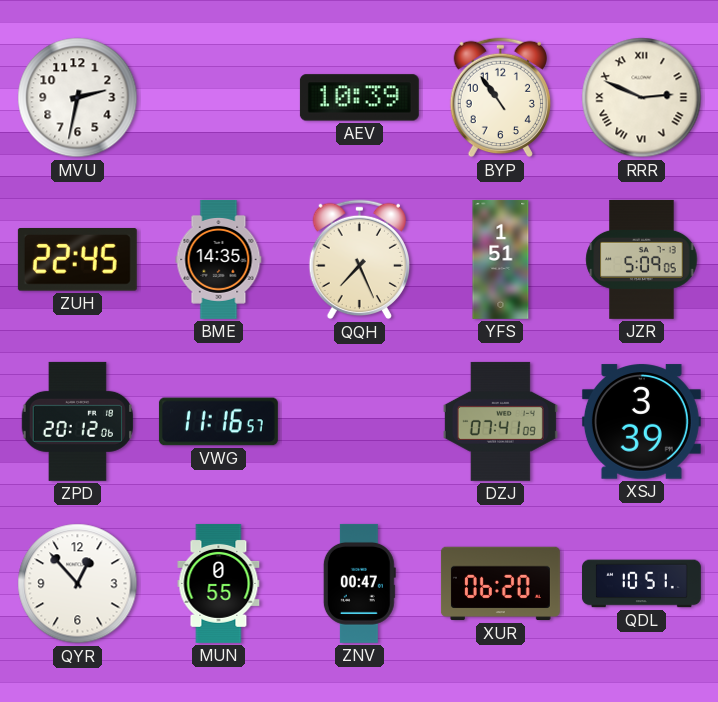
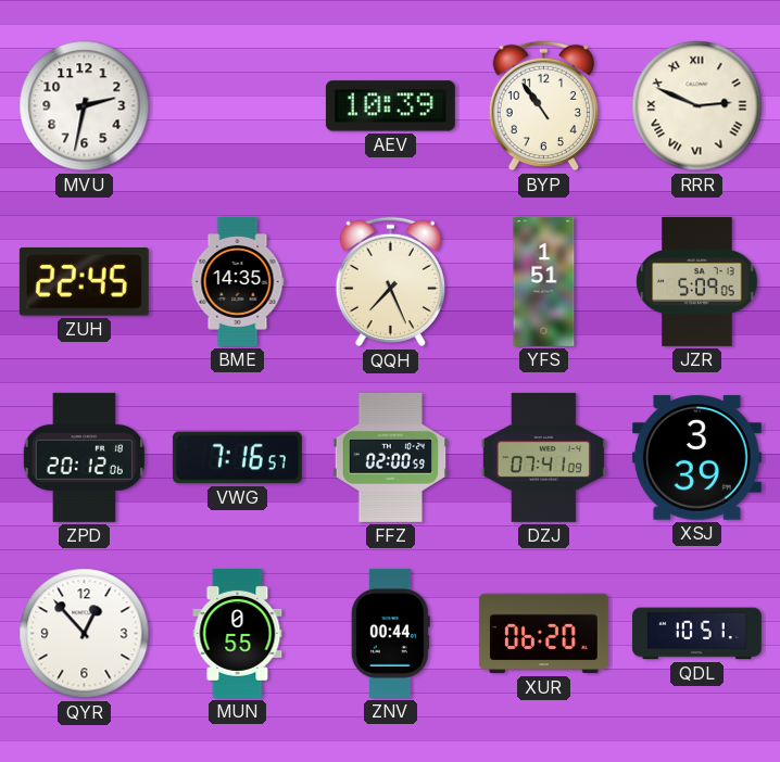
VWG: 11:16 -> 7:16
FFZ: none -> 02:00
ZNV: 00:47 -> 00:44
